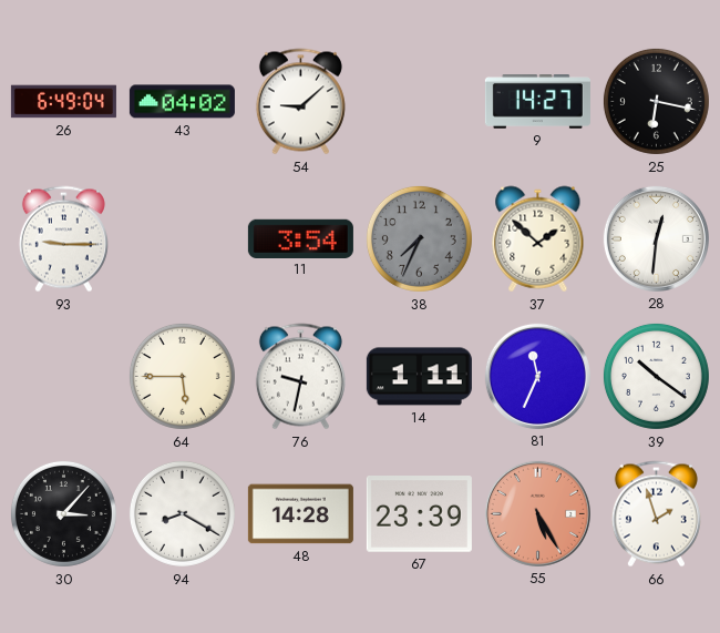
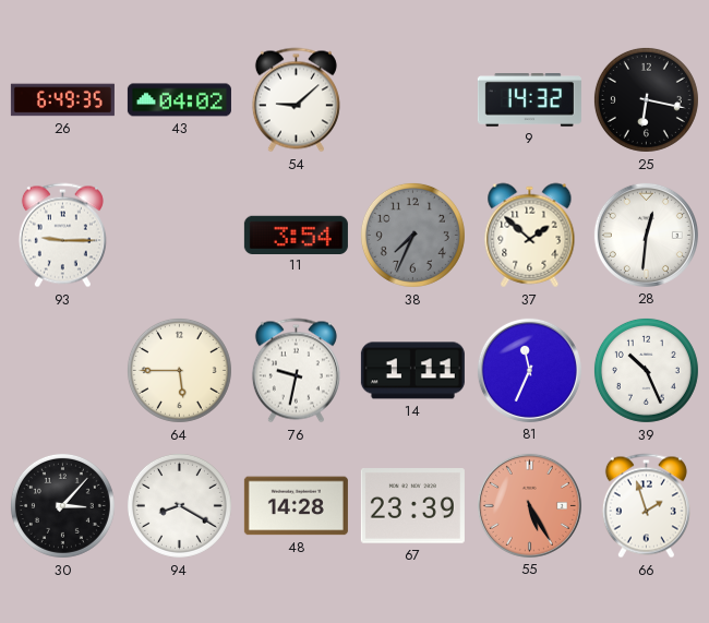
26: 6:49:04 -> 6:49:35
9: 14:27 -> 14:32
39: 10:21 -> 10:26
